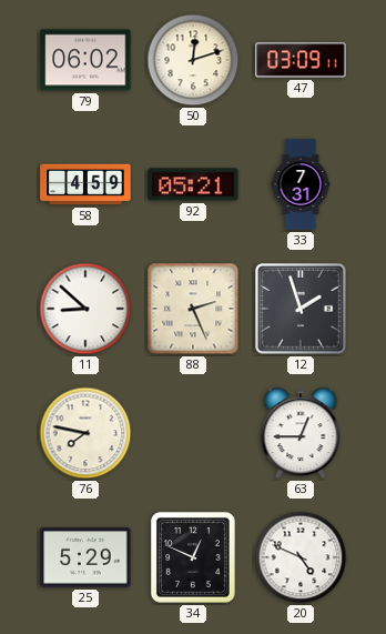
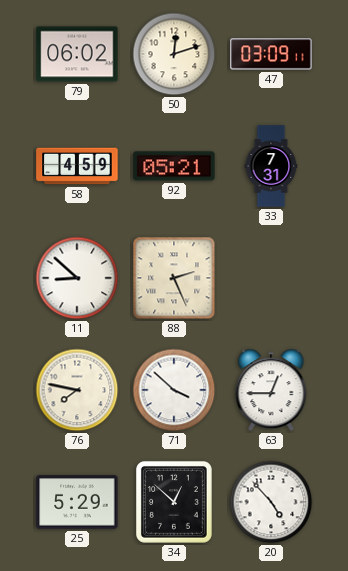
12: 1:57 -> none
71: none -> 3:52
34: 12:49 -> 12:52
20: 4:49 -> 4:53
